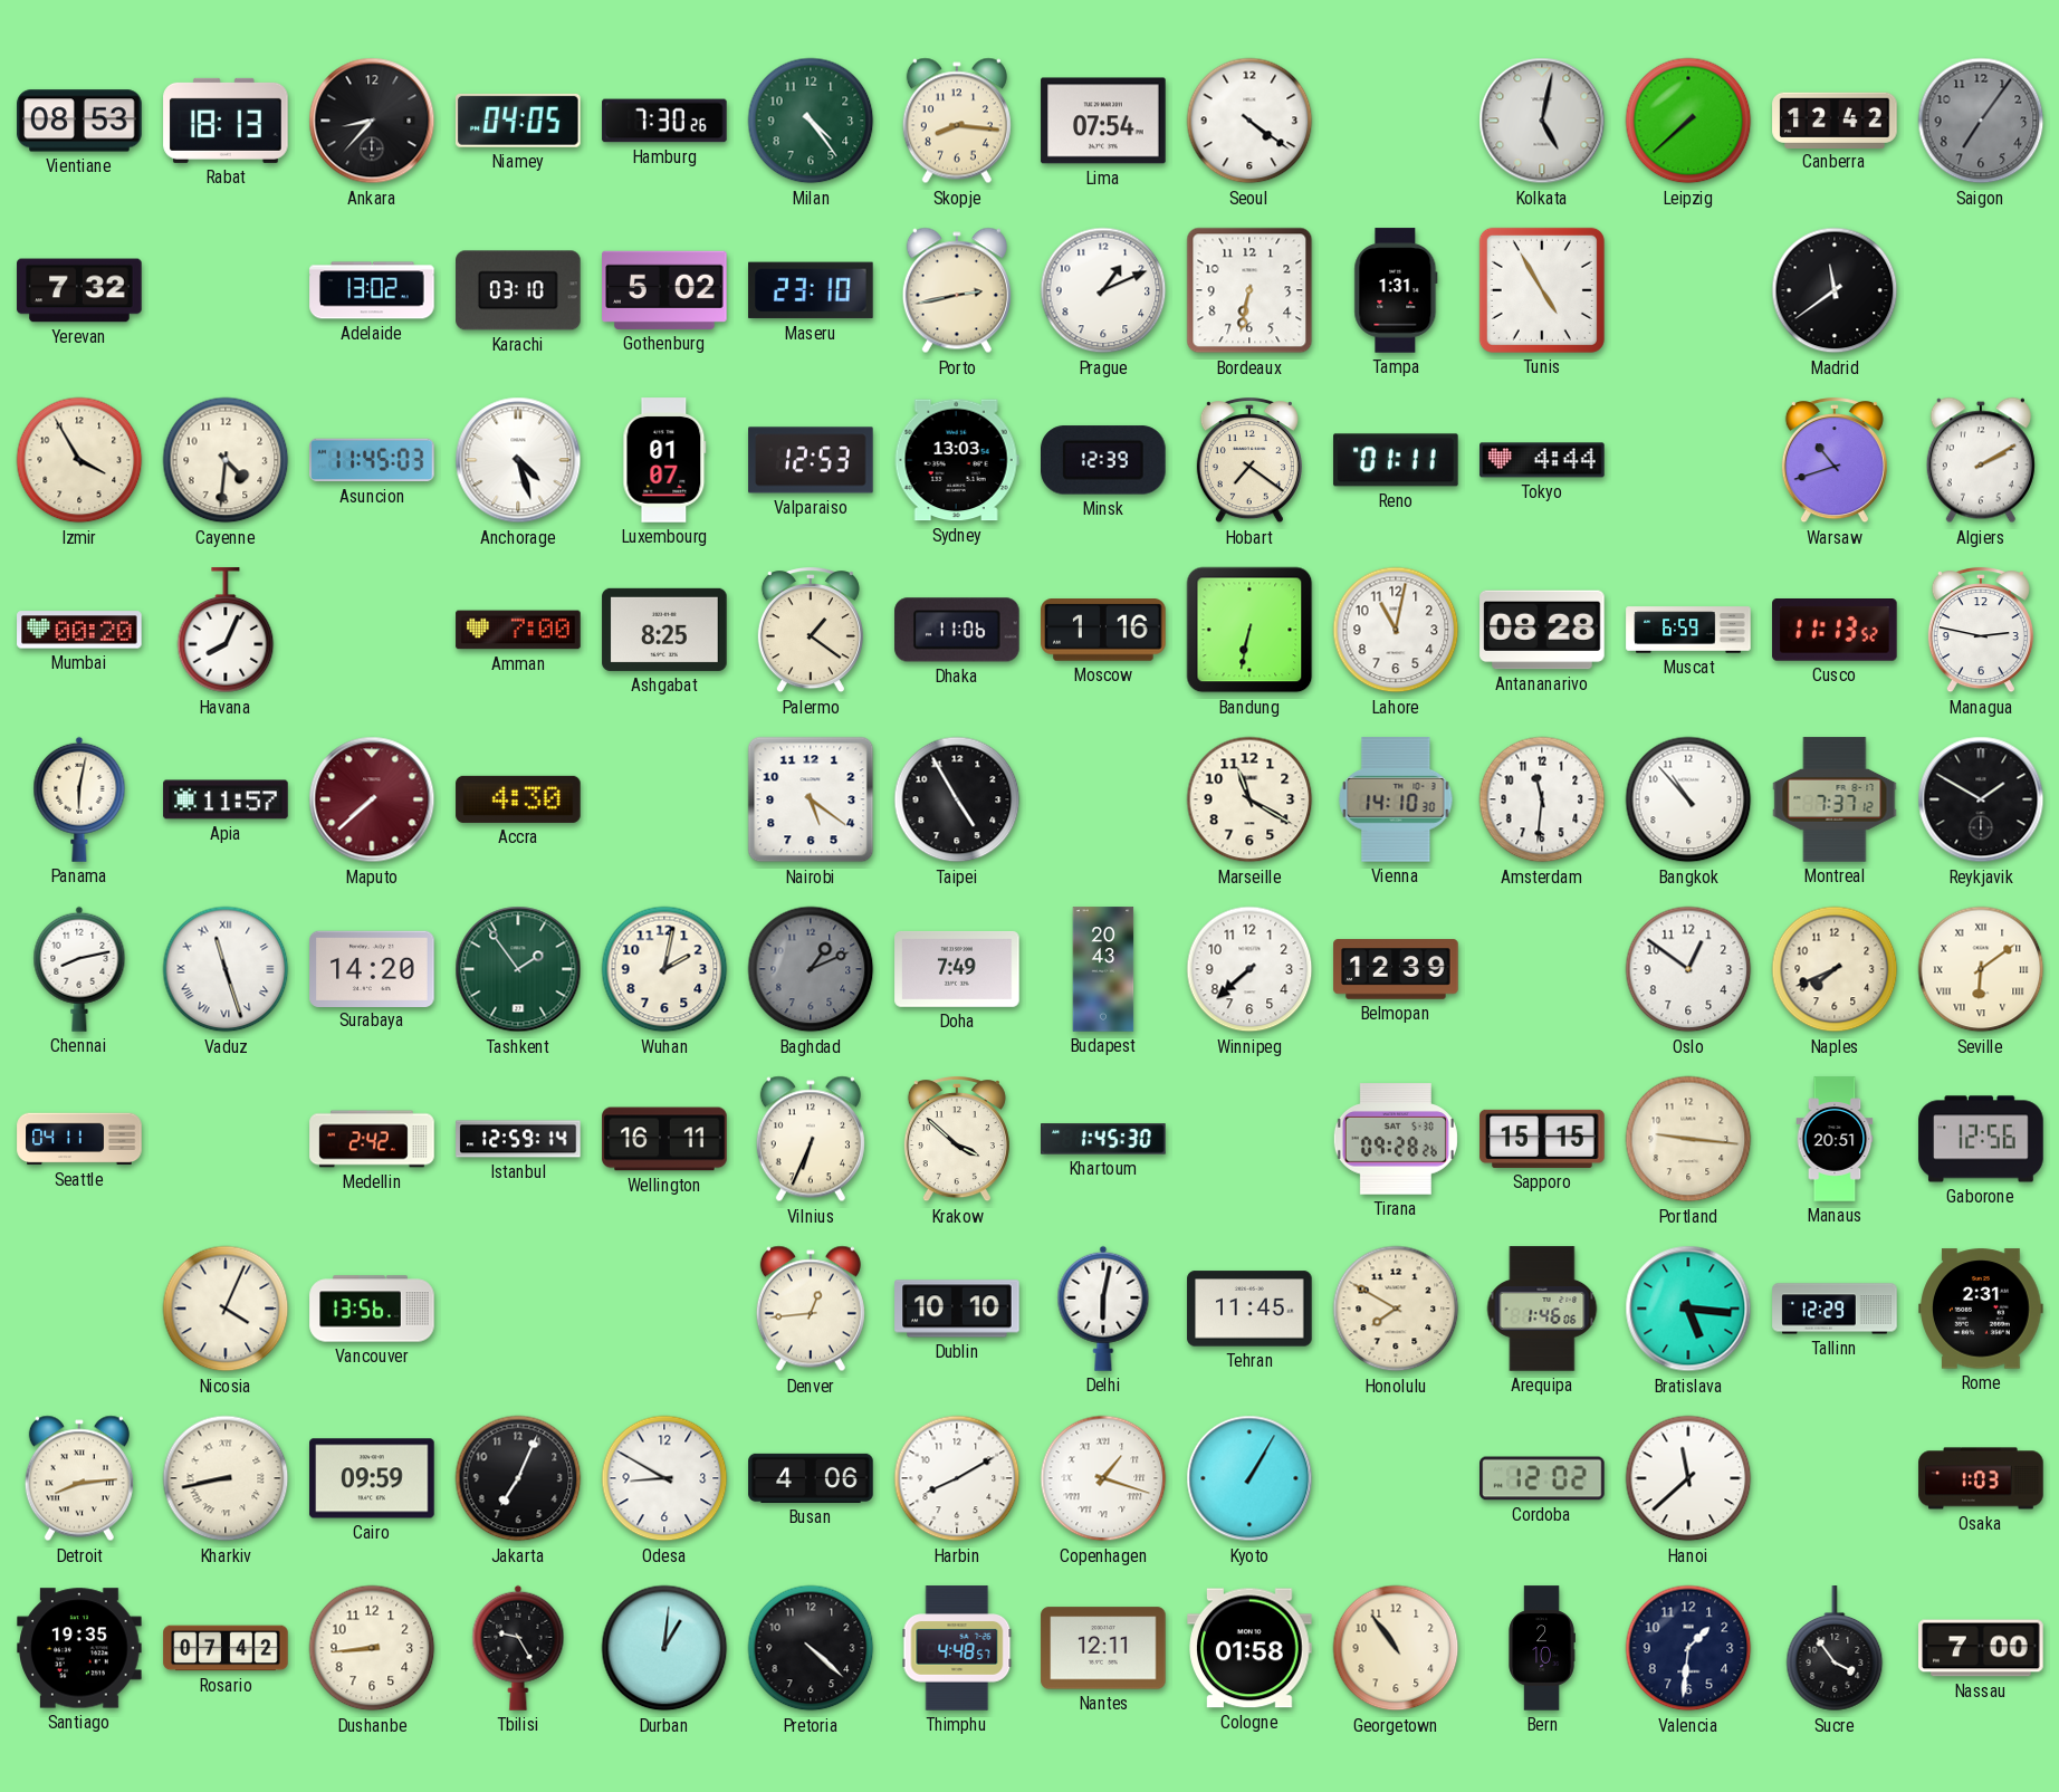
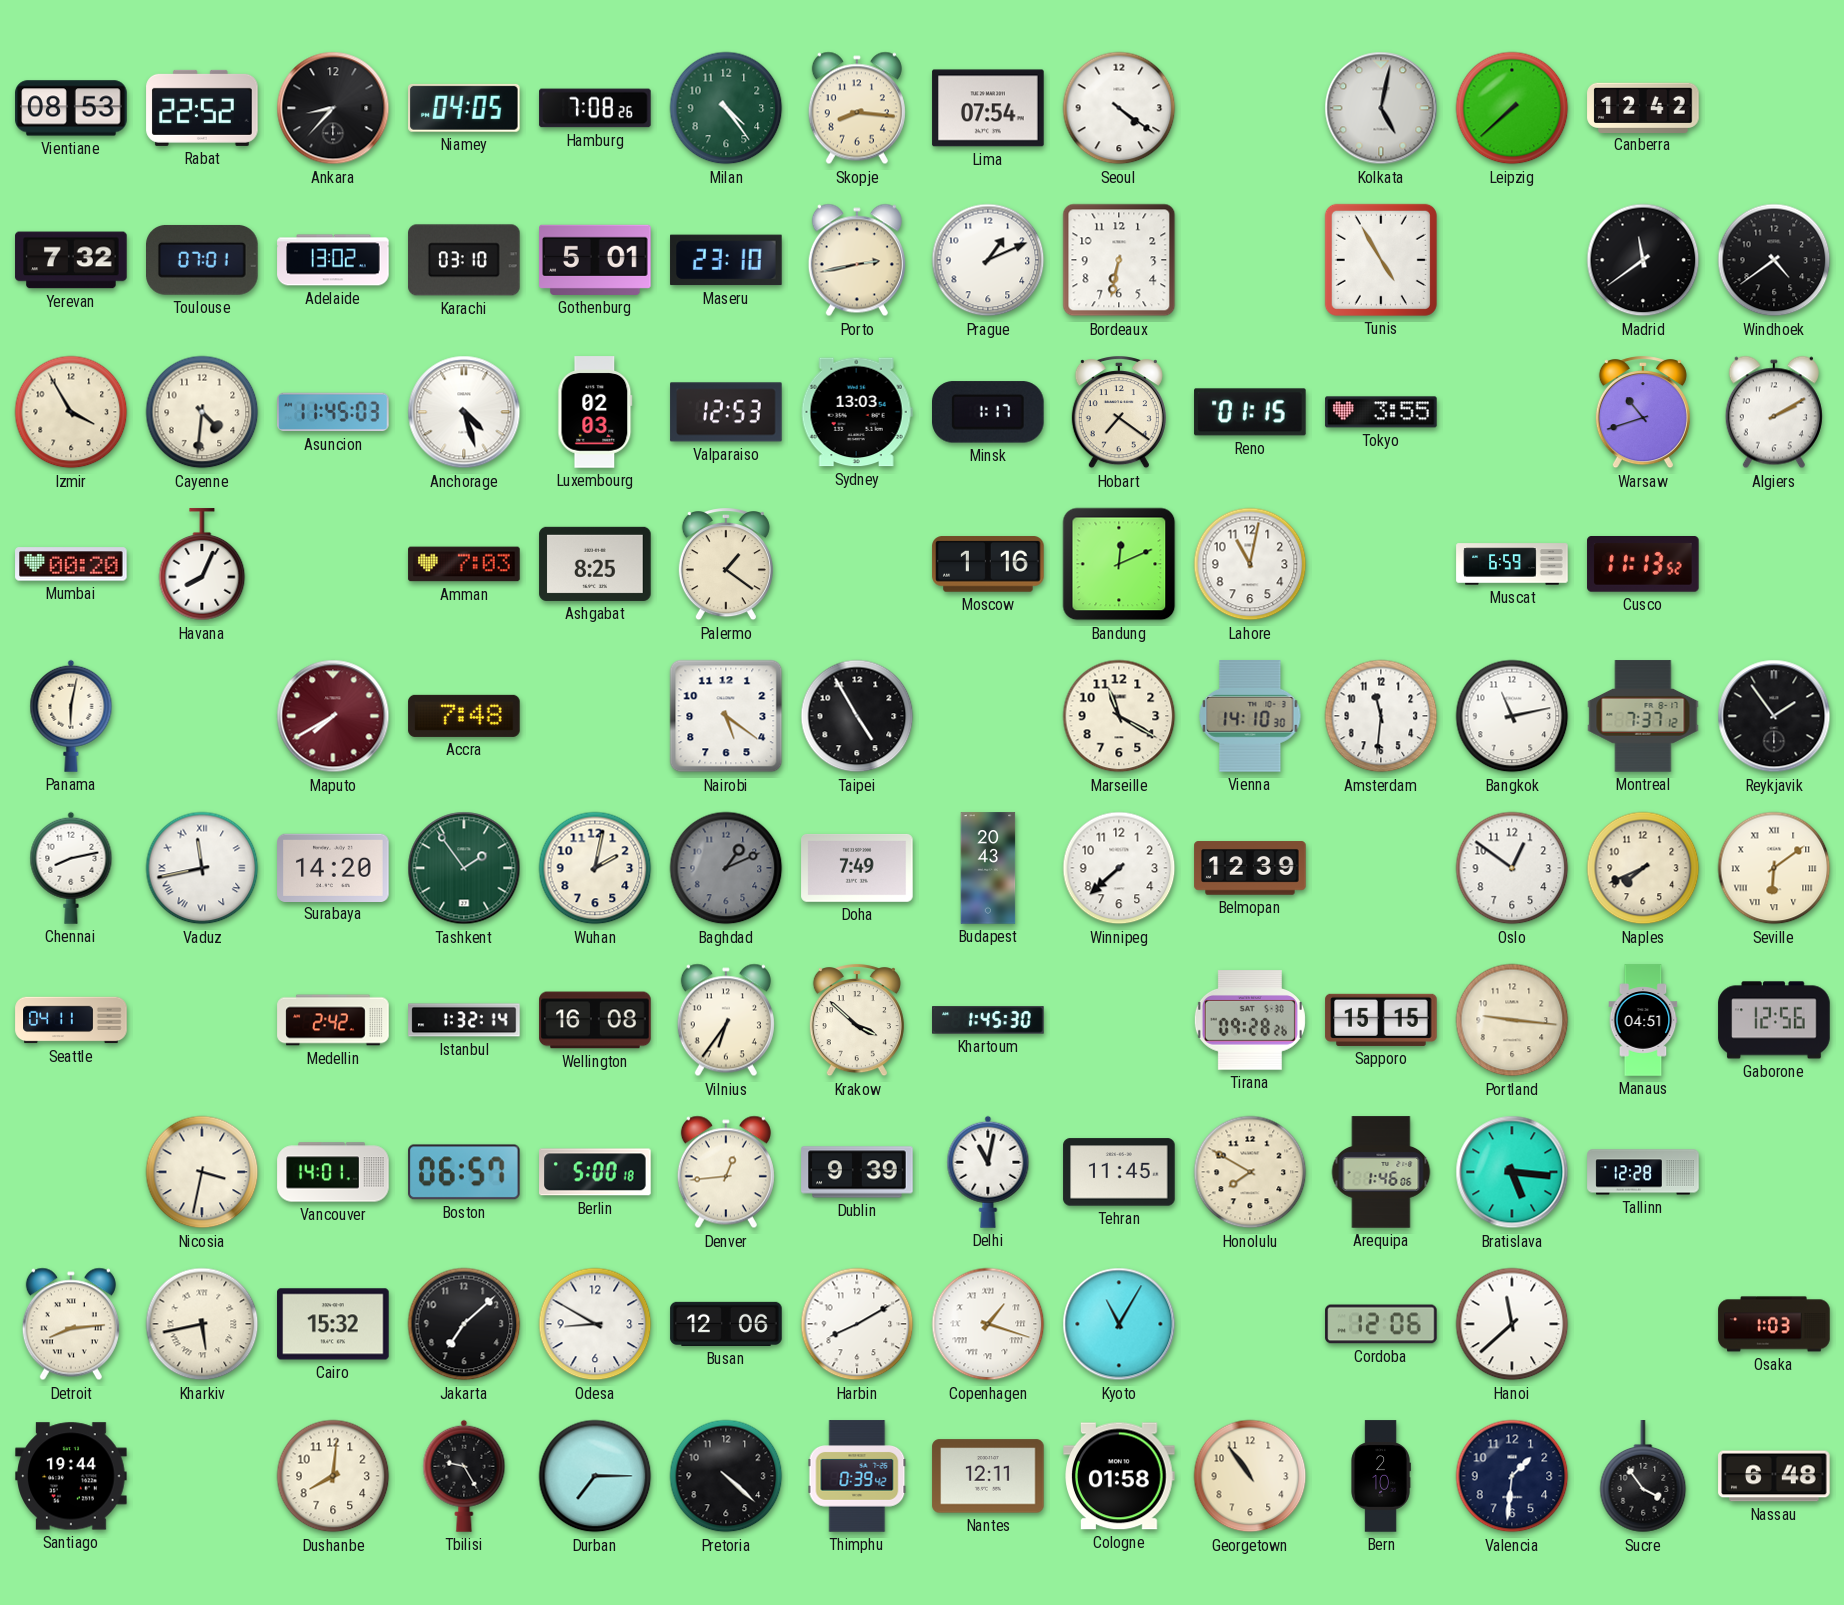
Rabat: 18:13 -> 22:52
Hamburg: 7:30 -> 7:08
Saigon: 7:06 -> none
Toulouse: none -> 07:01
Gothenburg: 5:02 -> 5:01
Tampa: 1:31 -> none
Windhoek: none -> 4:39
Luxembourg: 01:07 -> 02:03
Minsk: 12:39 -> 1:17
Reno: 01:11 -> 01:15
Tokyo: 4:44 -> 3:55
Amman: 7:00 -> 7:03
Dhaka: 11:06 -> none
Bandung: 6:32 -> 12:11
Antananarivo: 08:28 -> none
Managua: 2:47 -> none
Apia: 11:57 -> none
Maputo: 7:38 -> 7:40
Accra: 4:30 -> 7:48
Bangkok: 10:53 -> 11:13
Reykjavik: 1:50 -> 1:54
Vaduz: 11:27 -> 11:43
Istanbul: 12:59 -> 1:32
Wellington: 16:11 -> 16:08
Vilnius: 6:34 -> 6:36
Manaus: 20:51 -> 04:51
Nicosia: 4:04 -> 3:32
Vancouver: 13:56 -> 14:01
Boston: none -> 06:57
Berlin: none -> 5:00
Dublin: 10:10 -> 9:39
Delhi: 6:02 -> 11:02
Tallinn: 12:29 -> 12:28
Rome: 2:31 -> none
Kharkiv: 8:43 -> 5:43
Cairo: 09:59 -> 15:32
Jakarta: 7:04 -> 7:08
Busan: 4:06 -> 12:06
Kyoto: 1:05 -> 11:05
Cordoba: 12:02 -> 12:06
Santiago: 19:35 -> 19:44
Rosario: 07:42 -> none
Dushanbe: 8:44 -> 8:01
Durban: 1:01 -> 7:15
Thimphu: 4:48 -> 0:39
Nassau: 7:00 -> 6:48
